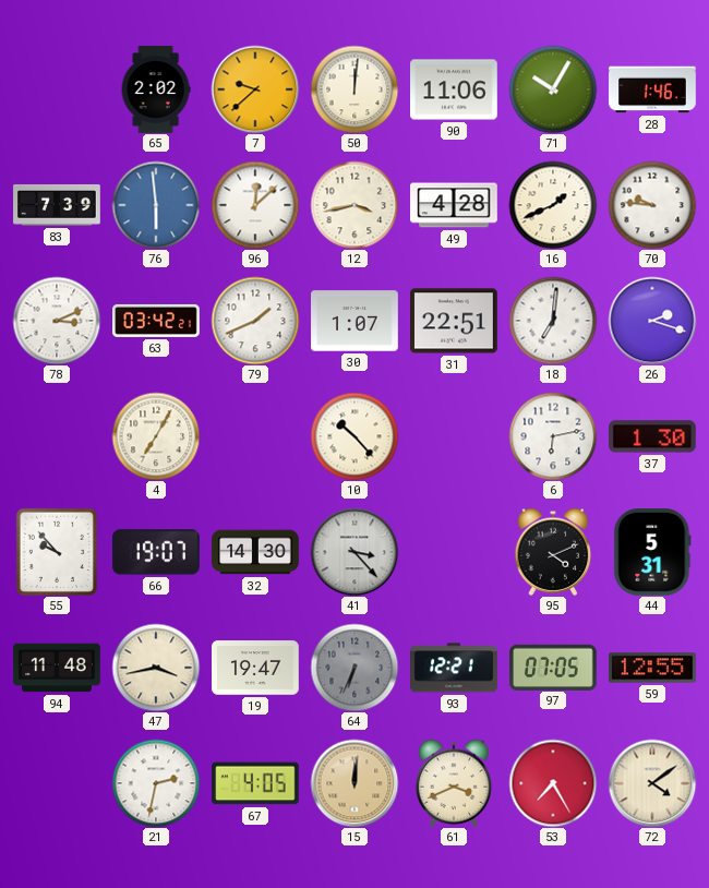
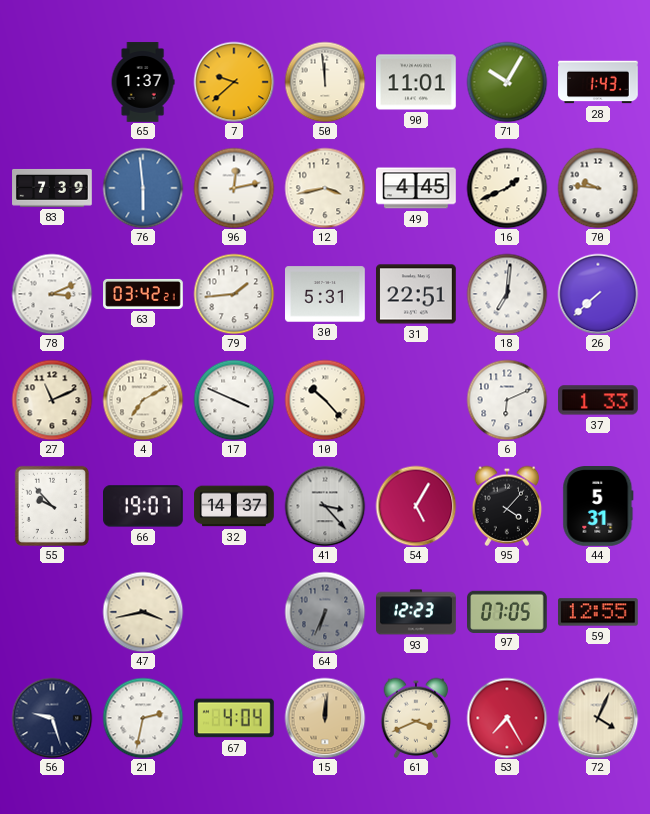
65: 2:02 -> 1:37
50: 12:01 -> 11:59
90: 11:06 -> 11:01
28: 1:46 -> 1:43
96: 12:08 -> 12:13
49: 4:28 -> 4:45
79: 1:41 -> 1:44
30: 1:07 -> 5:31
26: 2:18 -> 7:38
27: none -> 11:11
4: 7:05 -> 7:10
17: none -> 3:49
6: 6:13 -> 6:11
37: 1:30 -> 1:33
32: 14:30 -> 14:37
54: none -> 5:05
95: 4:11 -> 4:07
94: 11:48 -> none
19: 19:47 -> none
93: 12:21 -> 12:23
56: none -> 9:27
67: 4:05 -> 4:04
72: 4:09 -> 4:04
